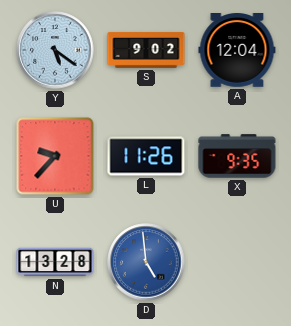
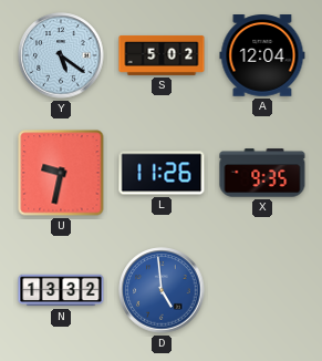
S: 9:02 -> 5:02
U: 9:37 -> 9:32
N: 13:28 -> 13:32
